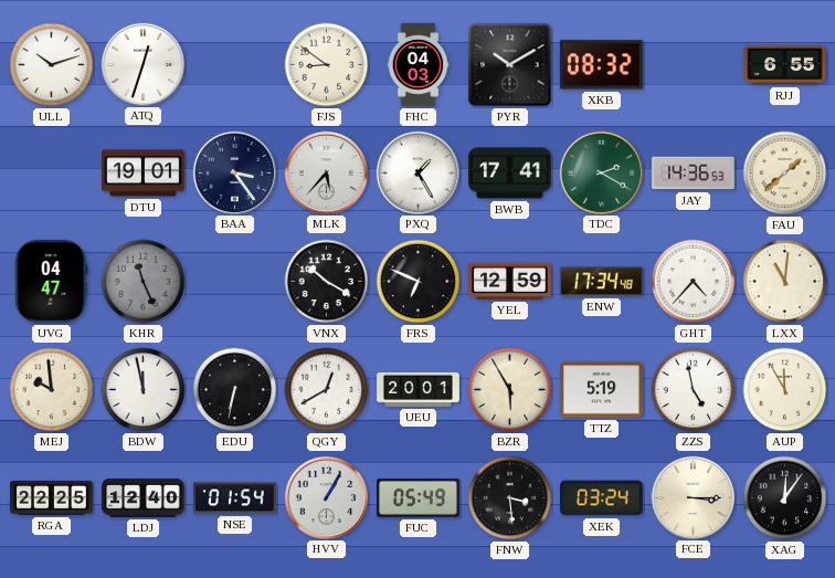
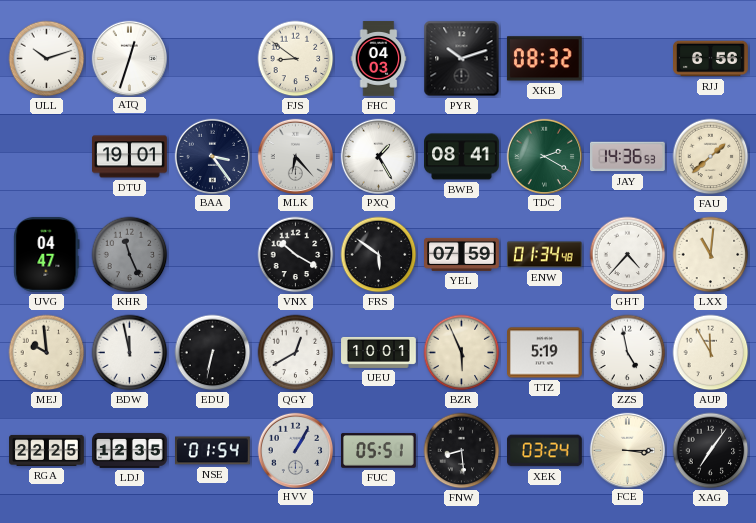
PYR: 10:10 -> 10:12
RJJ: 6:55 -> 6:56
MLK: 5:37 -> 6:23
BWB: 17:41 -> 08:41
FRS: 6:49 -> 5:51
YEL: 12:59 -> 07:59
ENW: 17:34 -> 01:34
UEU: 20:01 -> 10:01
BZR: 5:55 -> 5:56
LDJ: 12:40 -> 12:35
FUC: 05:49 -> 05:51
FNW: 3:29 -> 8:29
XAG: 12:06 -> 7:06
